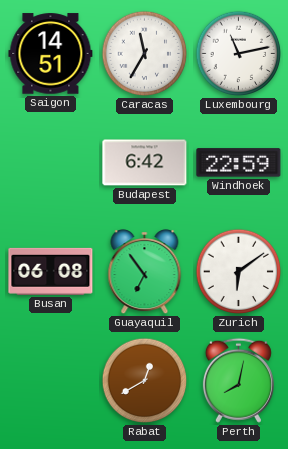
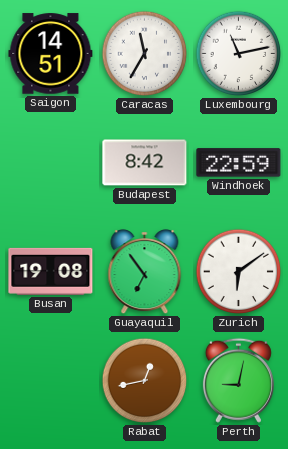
Budapest: 6:42 -> 8:42
Busan: 06:08 -> 19:08
Rabat: 12:40 -> 12:43
Perth: 8:02 -> 9:02
